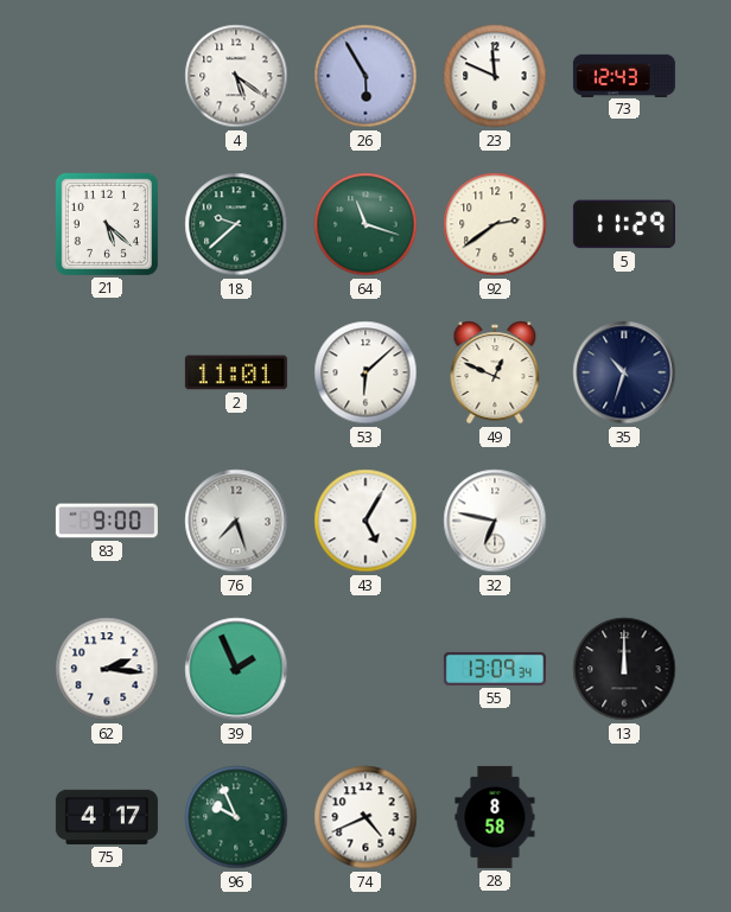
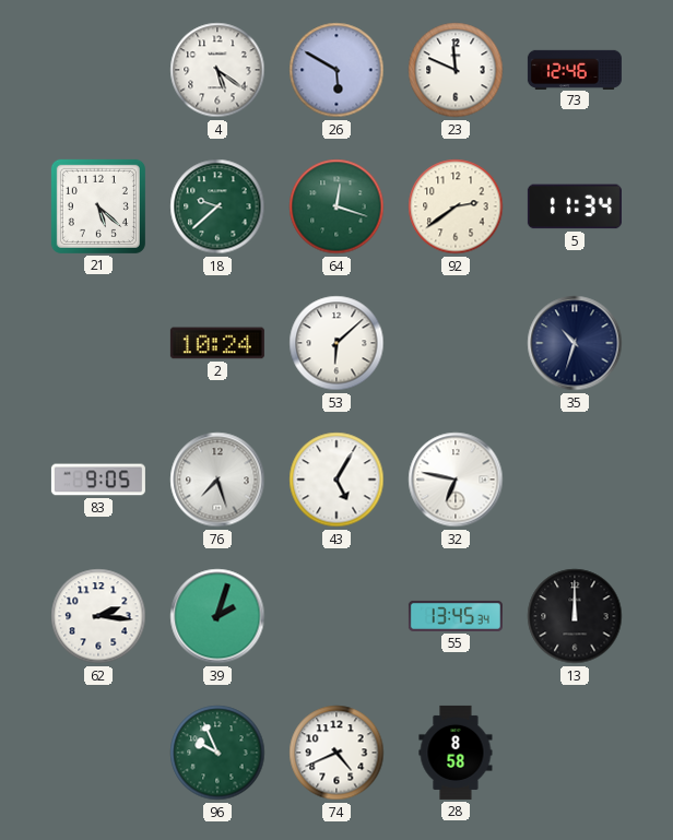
26: 5:55 -> 5:50
73: 12:43 -> 12:46
64: 11:18 -> 12:18
5: 11:29 -> 11:34
2: 11:01 -> 10:24
49: 12:49 -> none
83: 9:00 -> 9:05
39: 1:56 -> 2:03
55: 13:09 -> 13:45
75: 4:17 -> none
